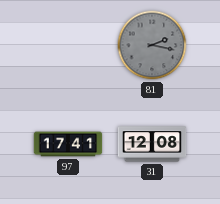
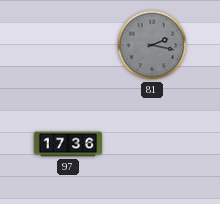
97: 17:41 -> 17:36
31: 12:08 -> none
